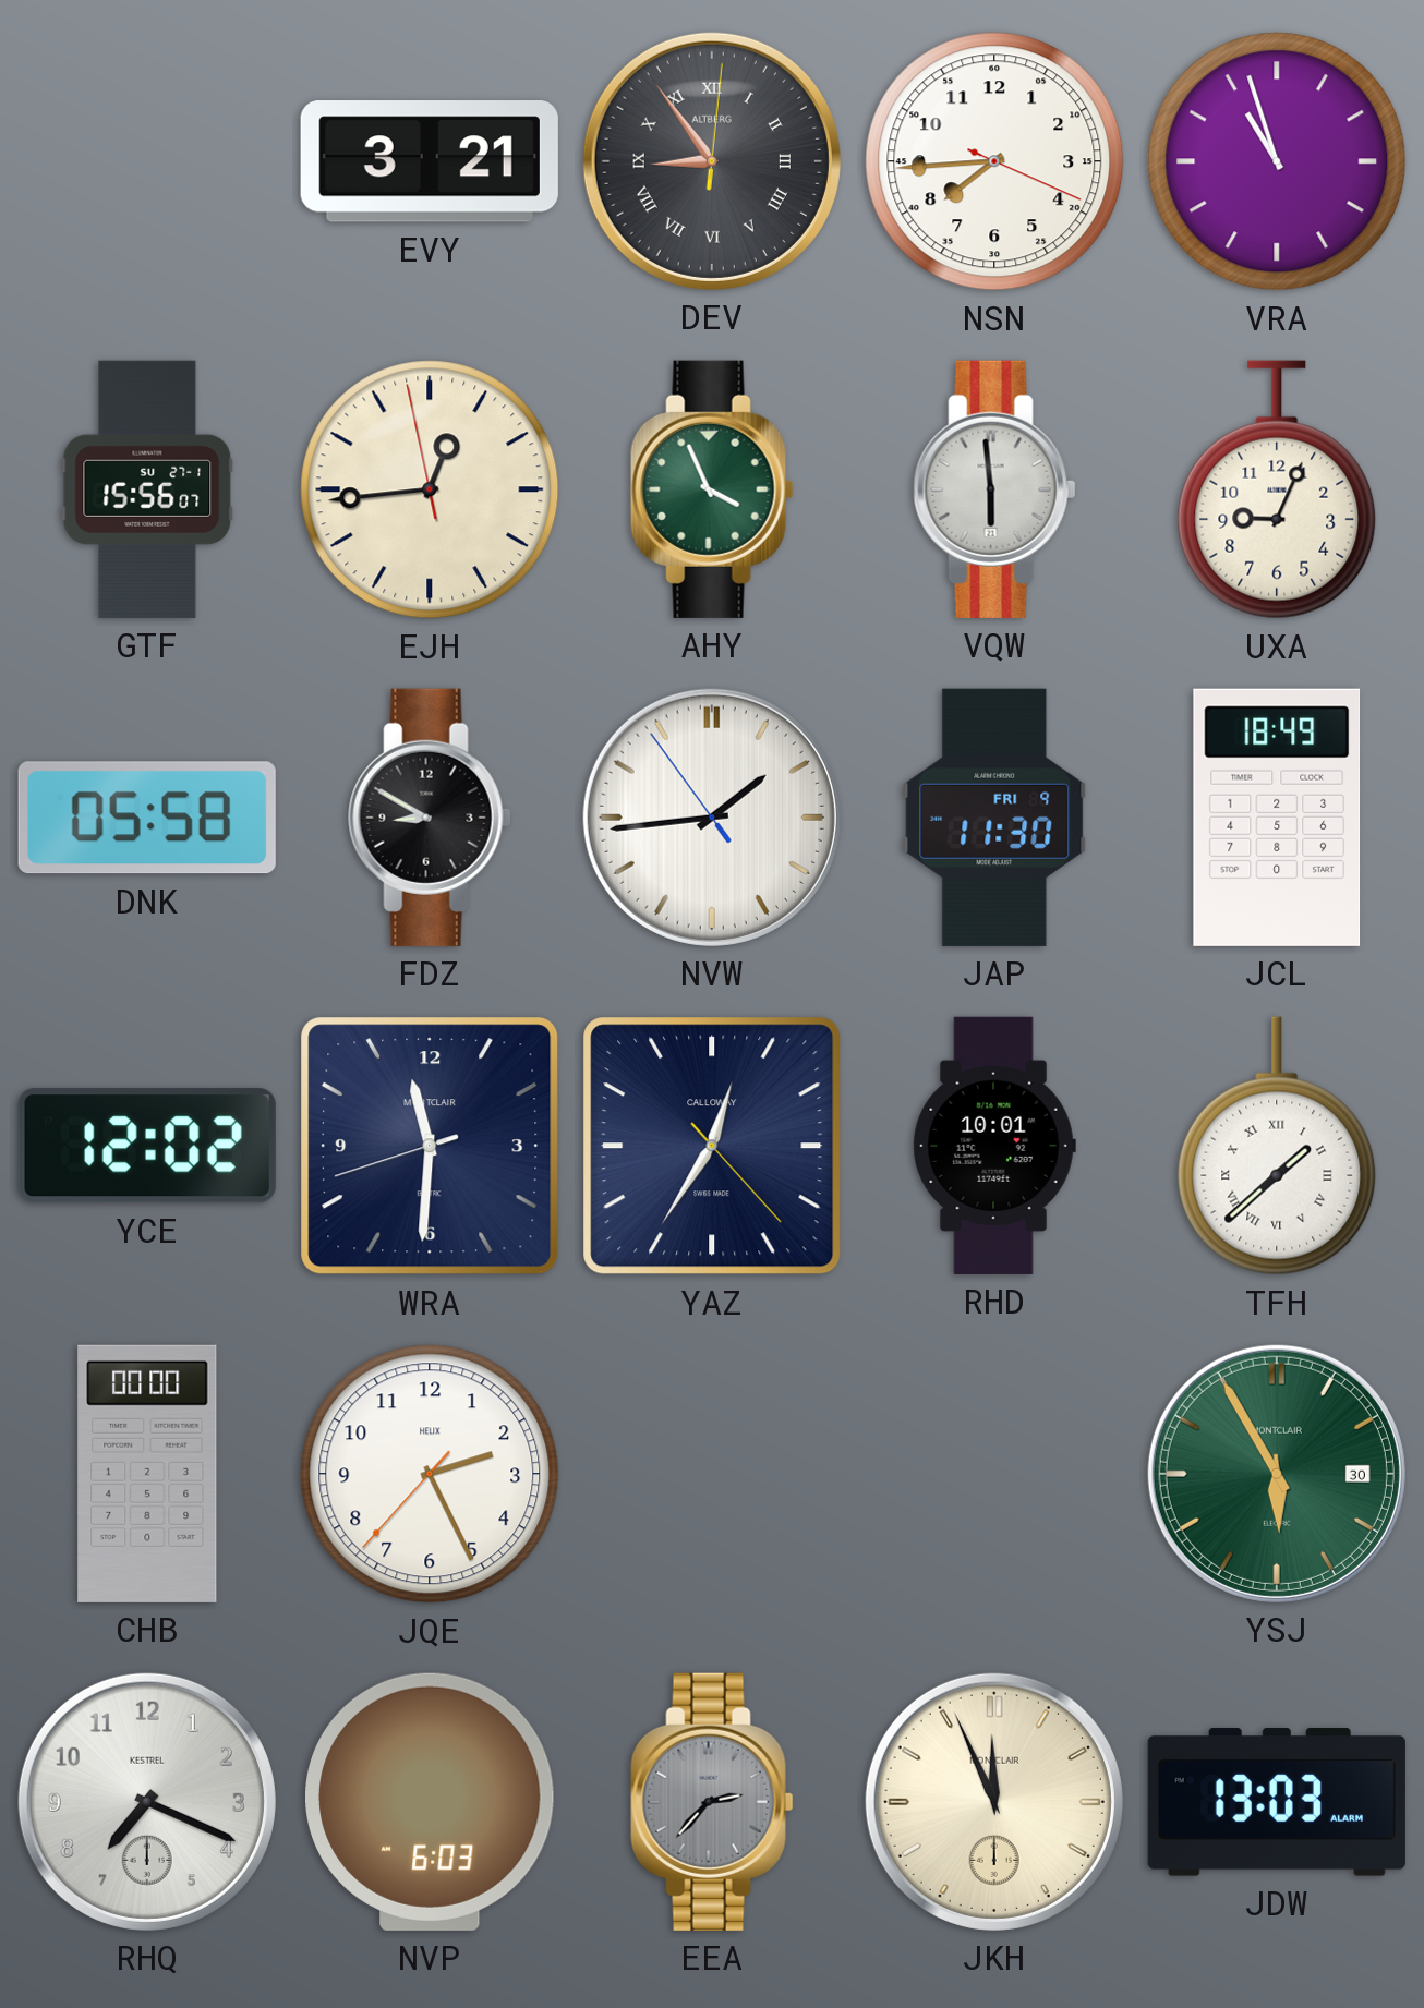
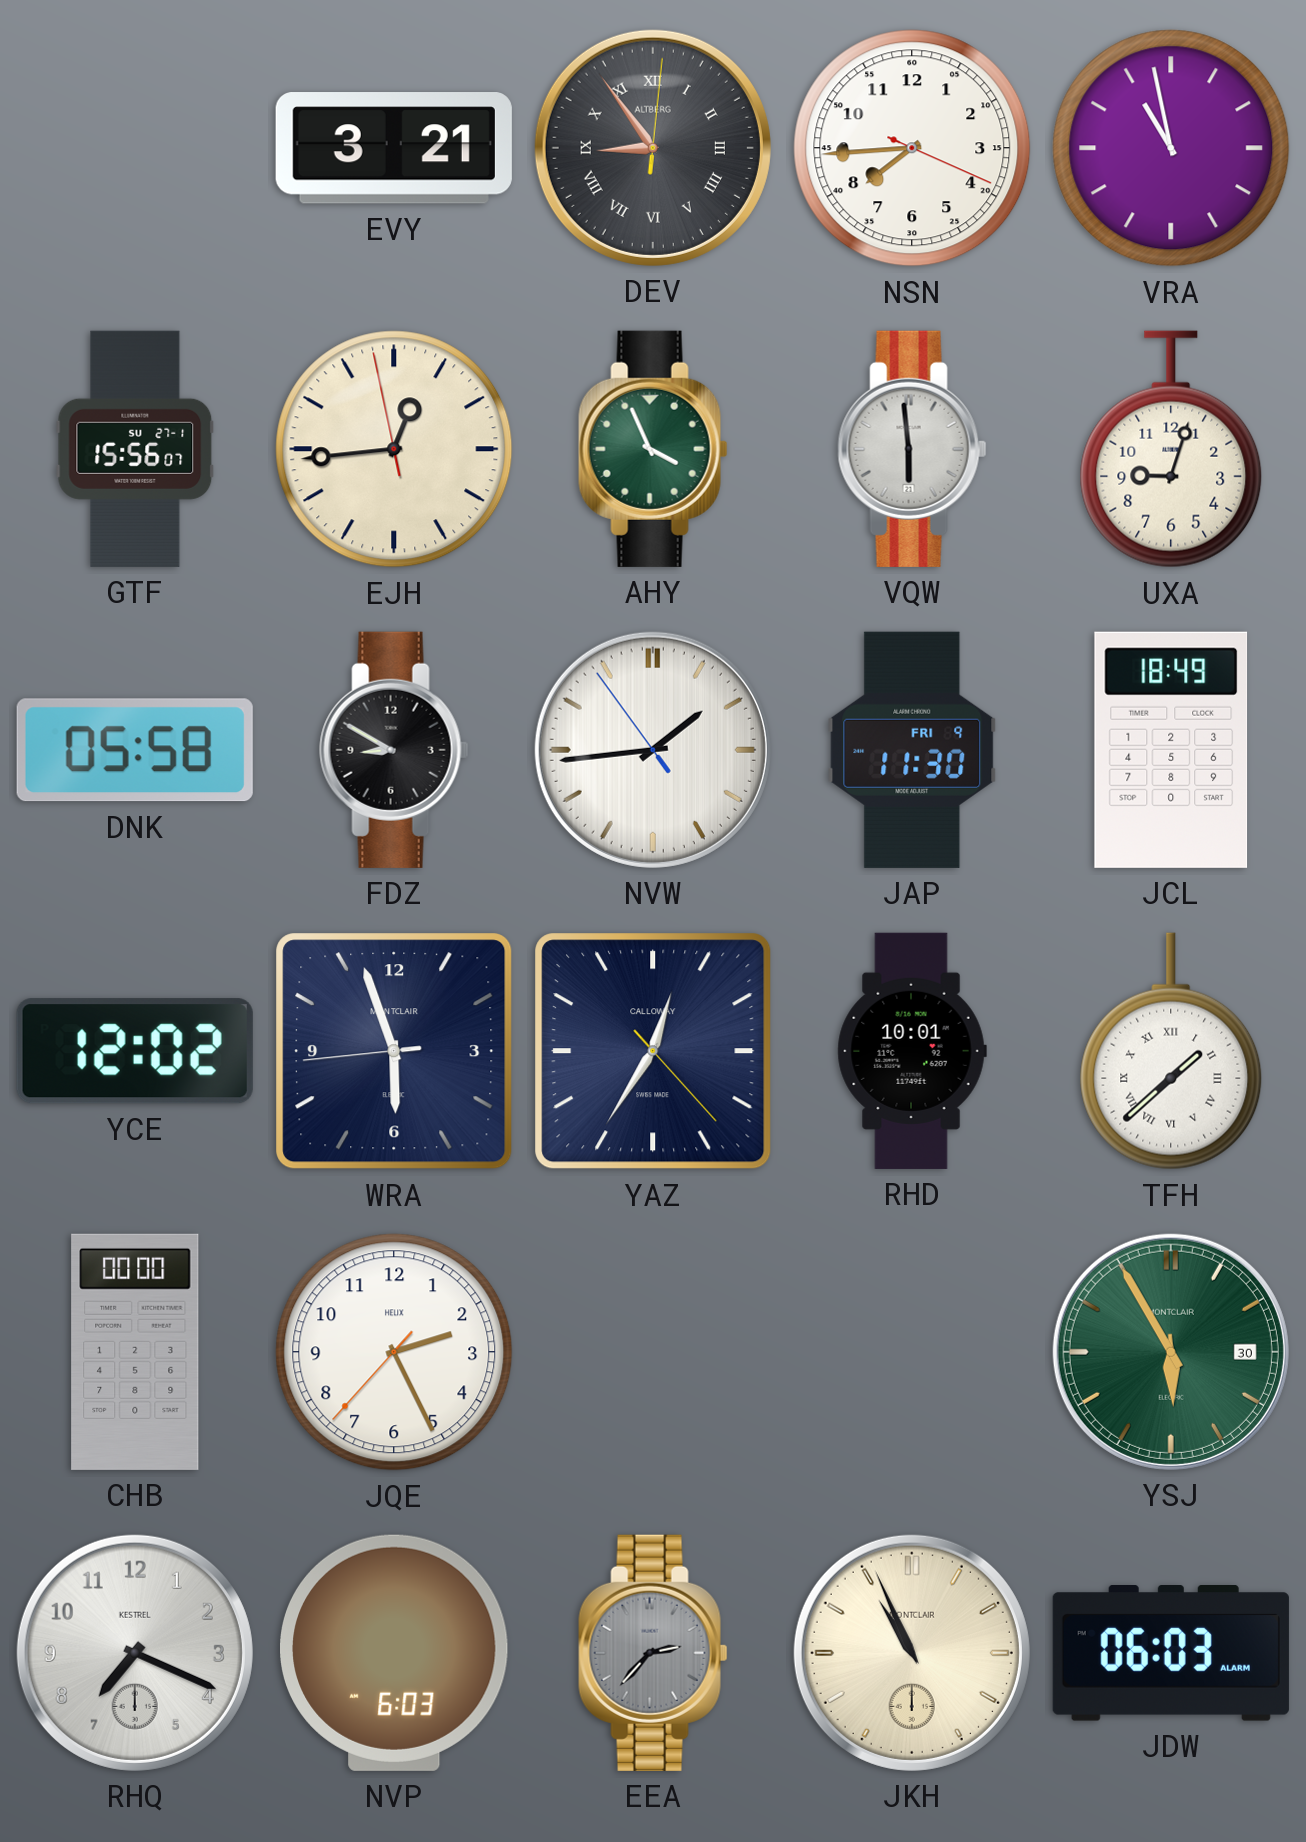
VRA: 10:57 -> 10:58
UXA: 9:04 -> 9:03
WRA: 11:30 -> 5:56
JKH: 11:56 -> 10:56
JDW: 13:03 -> 06:03
